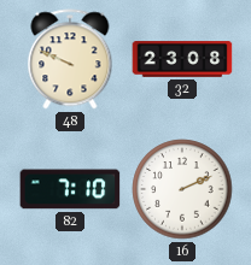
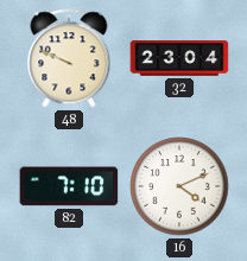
32: 23:08 -> 23:04
16: 2:11 -> 4:11
